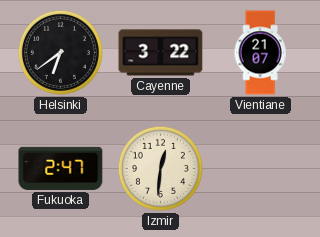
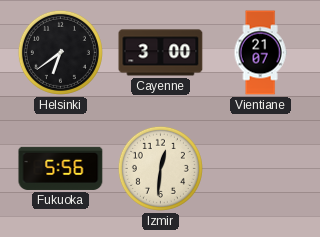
Cayenne: 3:22 -> 3:00
Fukuoka: 2:47 -> 5:56
